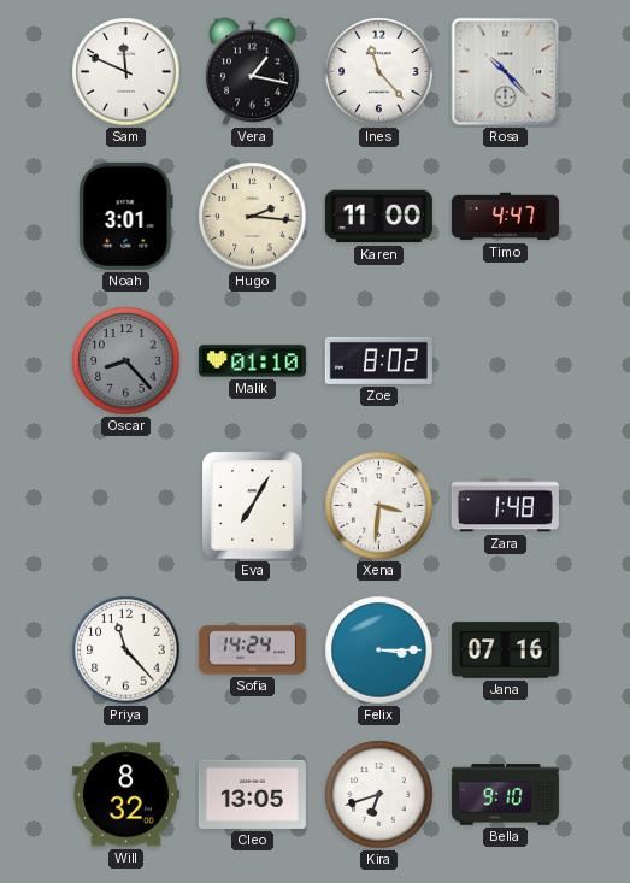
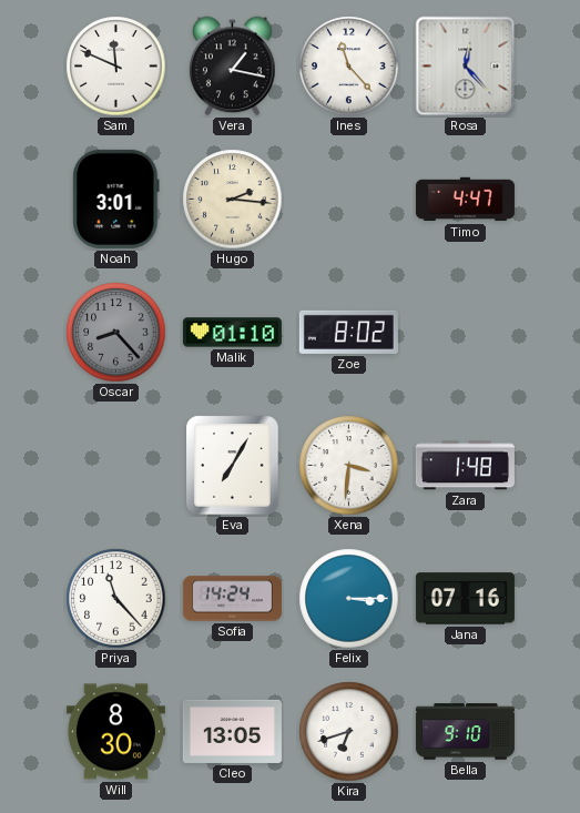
Rosa: 10:23 -> 12:23
Karen: 11:00 -> none
Will: 8:32 -> 8:30
